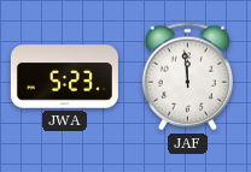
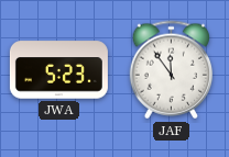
JAF: 11:59 -> 11:54
